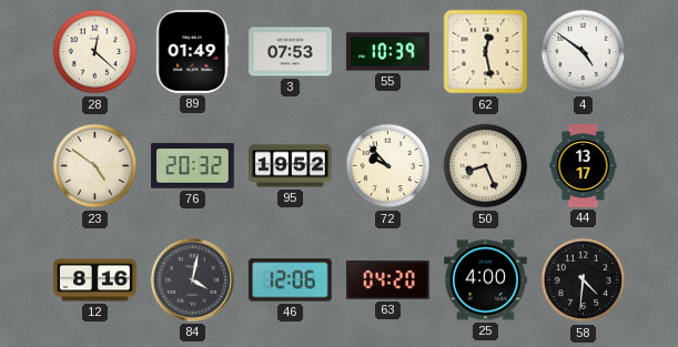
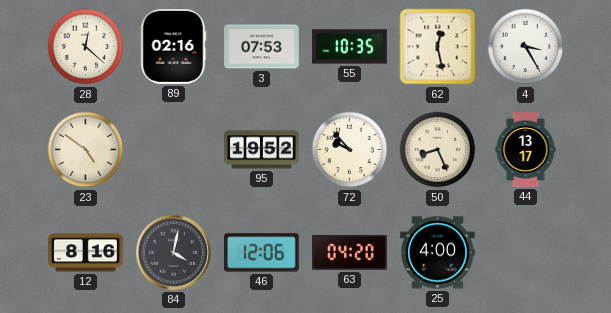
89: 01:49 -> 02:16
55: 10:39 -> 10:35
4: 4:51 -> 3:25
76: 20:32 -> none
58: 4:31 -> none
